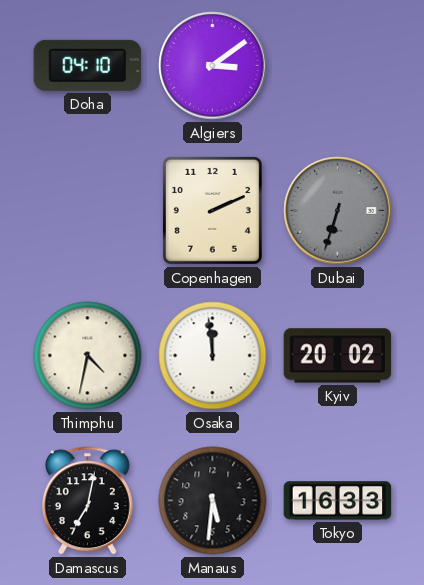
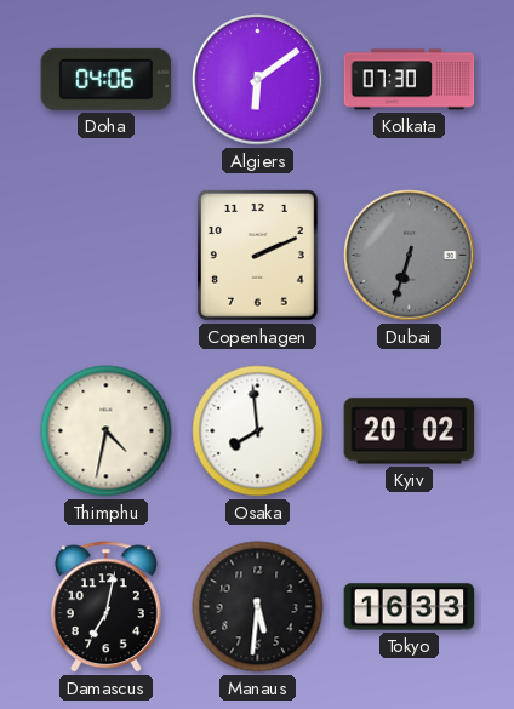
Doha: 04:10 -> 04:06
Algiers: 3:09 -> 6:09
Kolkata: none -> 07:30
Osaka: 11:59 -> 7:59
